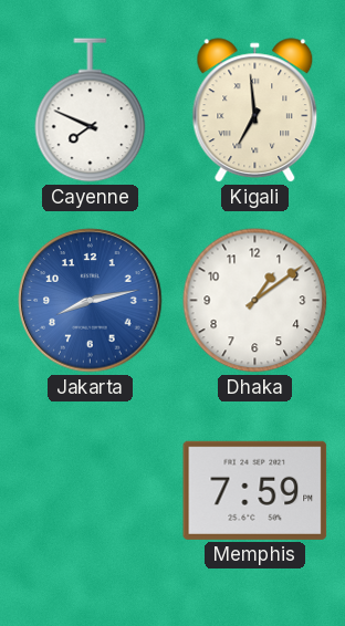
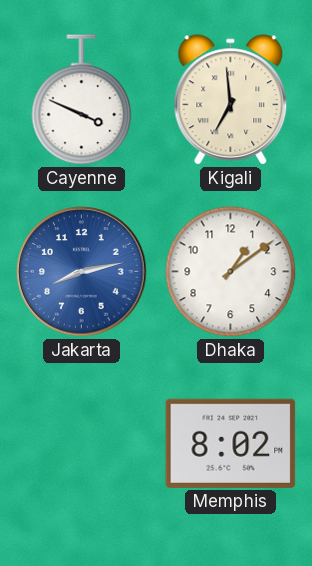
Cayenne: 7:49 -> 3:49
Memphis: 7:59 -> 8:02
